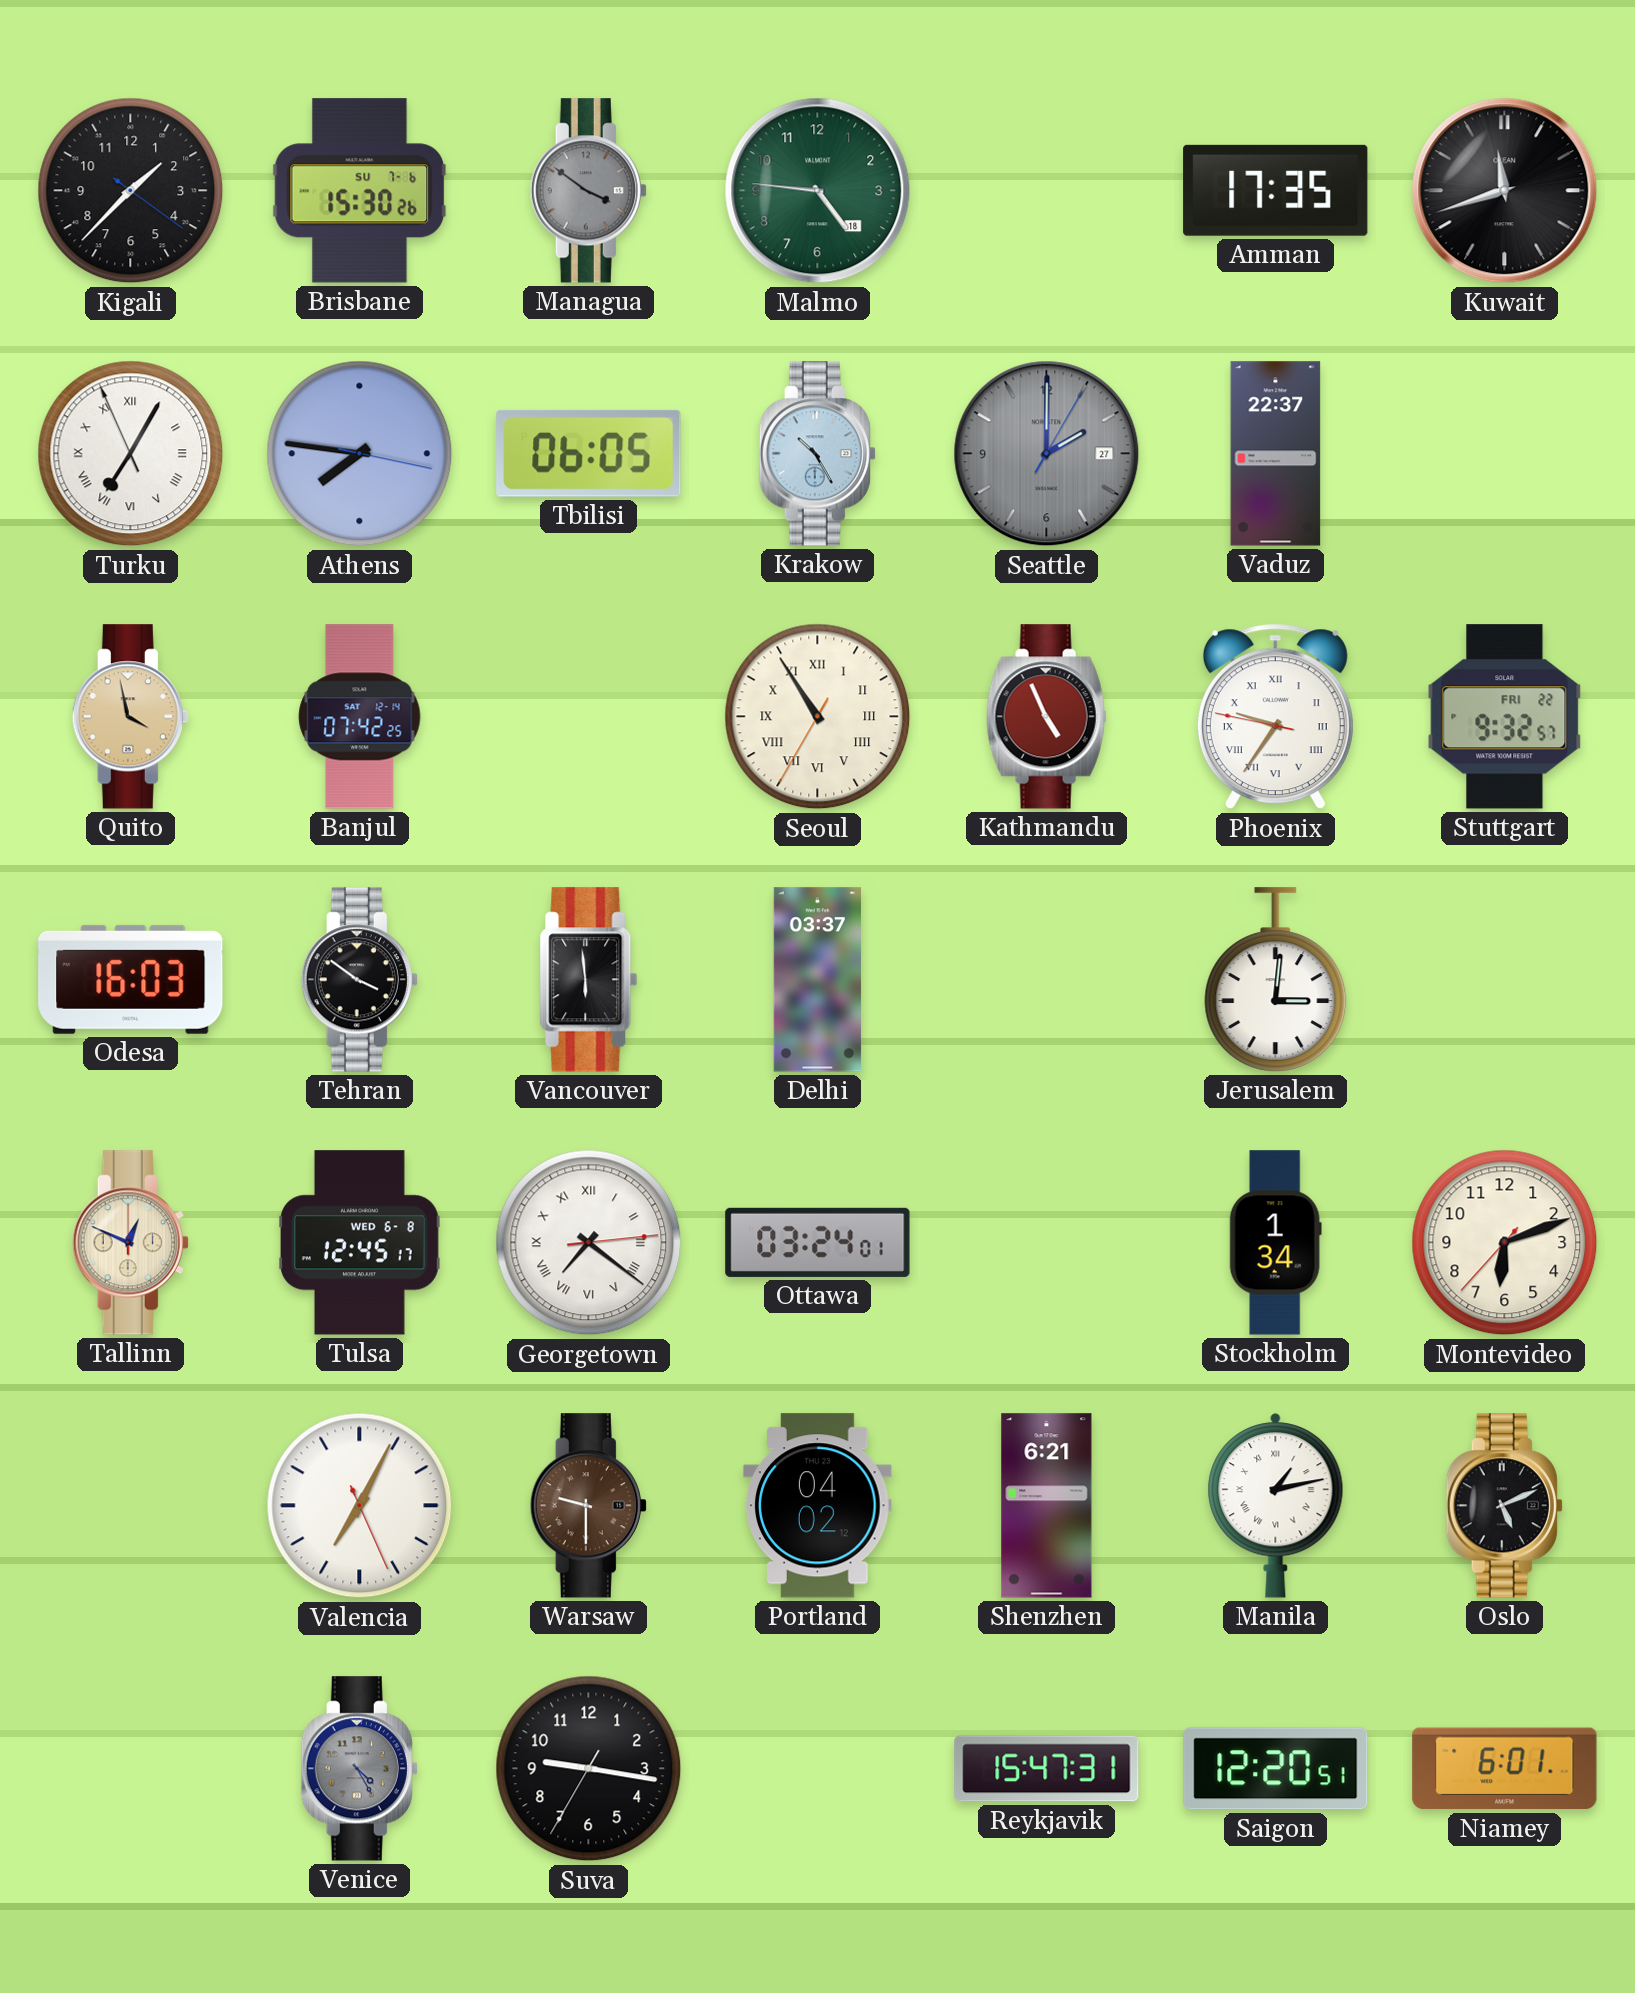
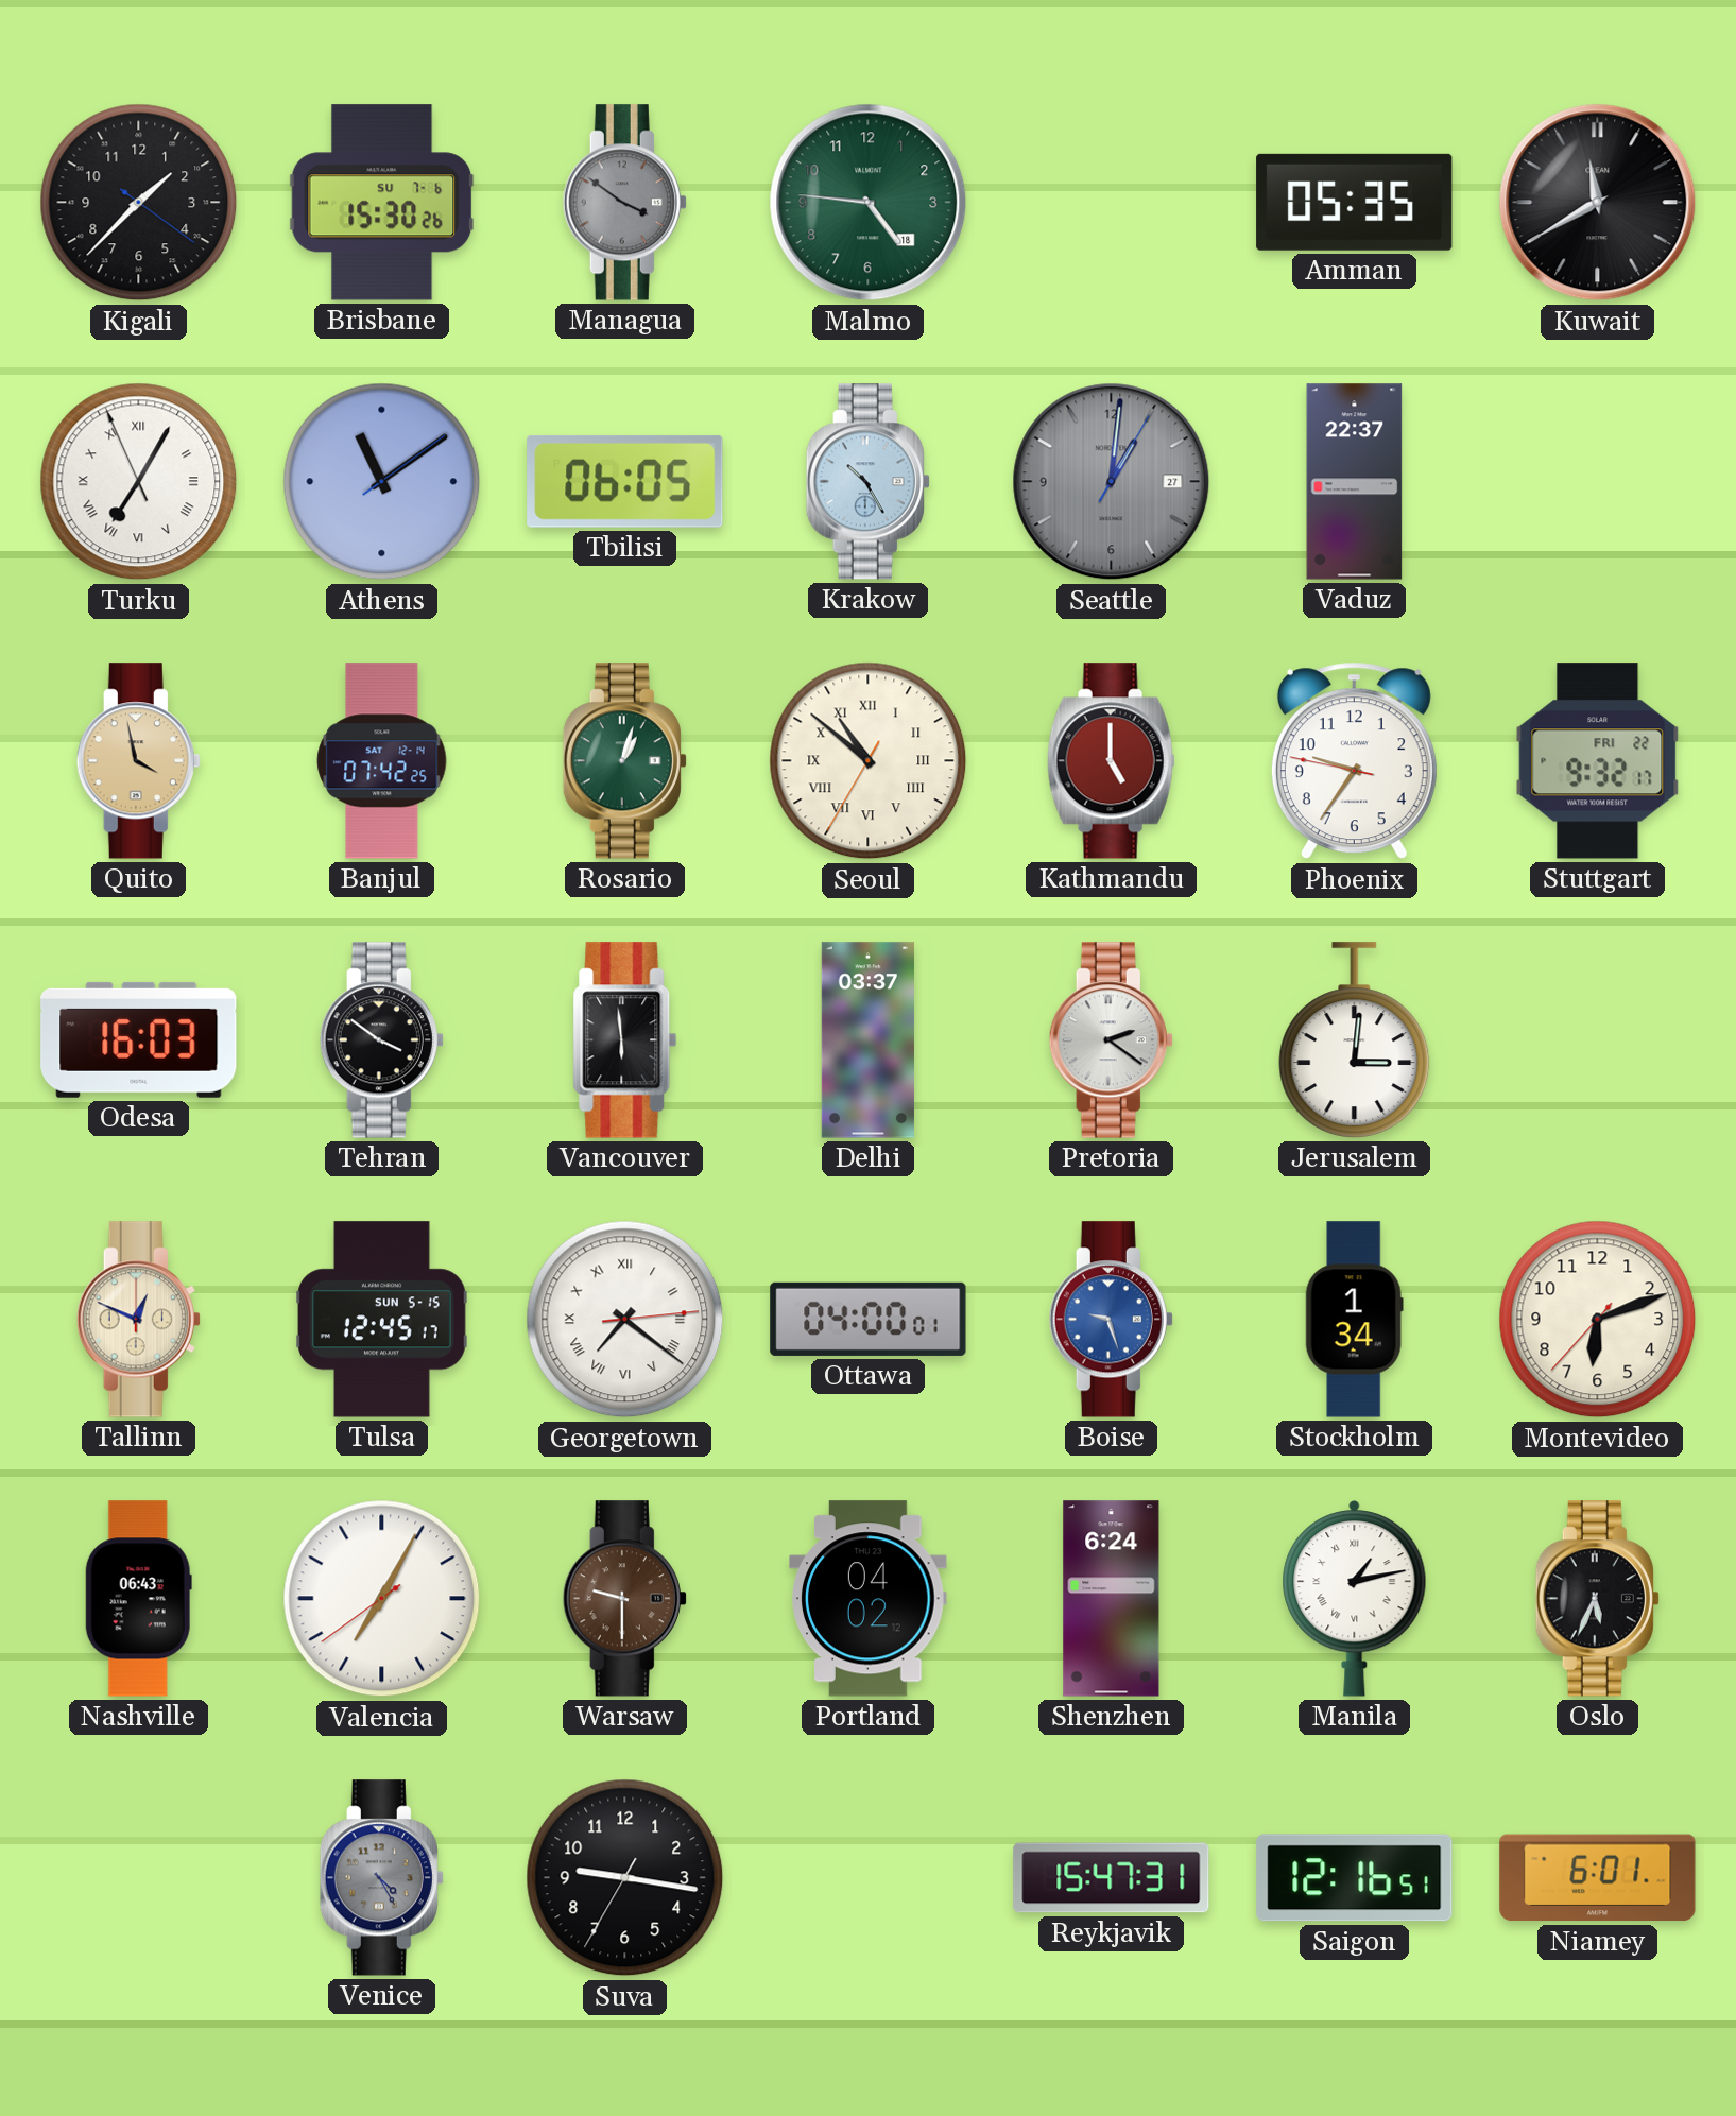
Amman: 17:35 -> 05:35
Kuwait: 11:42 -> 11:40
Athens: 7:46 -> 11:09
Seattle: 2:00 -> 1:01
Rosario: none -> 1:03
Seoul: 10:54 -> 10:51
Kathmandu: 4:56 -> 5:00
Phoenix numerals: Roman -> Arabic
Stuttgart: 9:32:57 -> 9:32:17
Pretoria: none -> 2:21
Tulsa date: WED 6-8 -> SUN 5-15
Ottawa: 03:24 -> 04:00
Boise: none -> 9:27
Nashville: none -> 06:43
Valencia: 7:04:26 -> 7:04:39
Shenzhen: 6:21 -> 6:24
Oslo: 5:11 -> 5:34
Saigon: 12:20 -> 12:16
